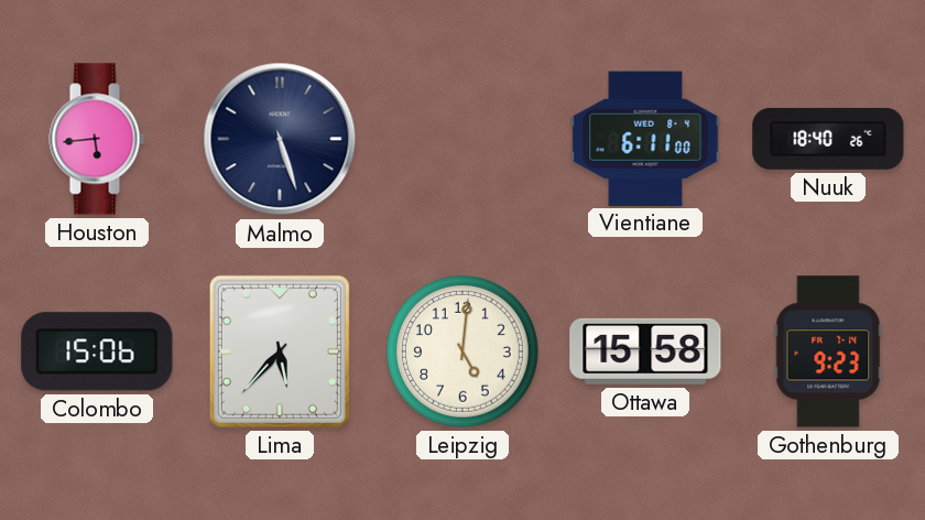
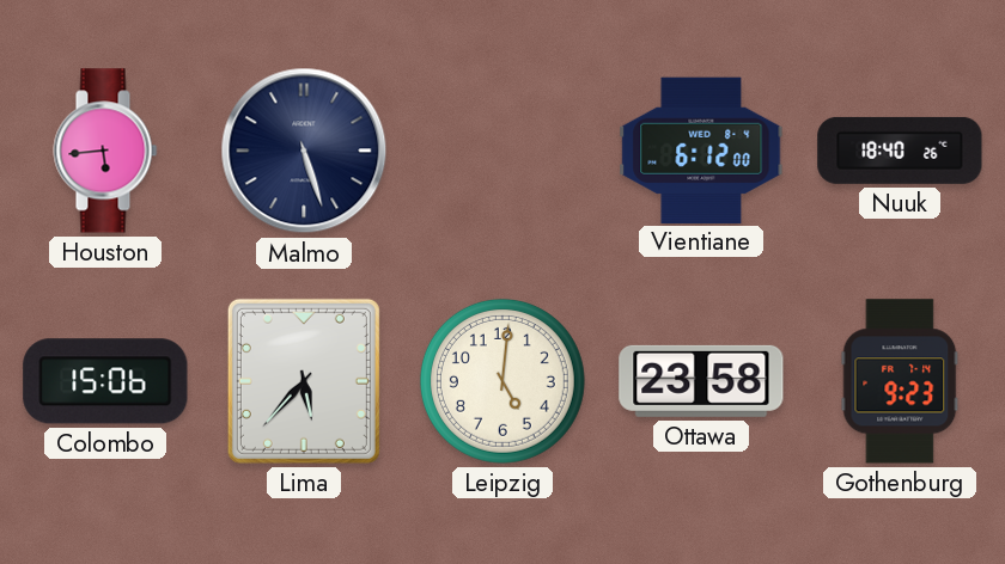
Vientiane: 6:11 -> 6:12
Ottawa: 15:58 -> 23:58
